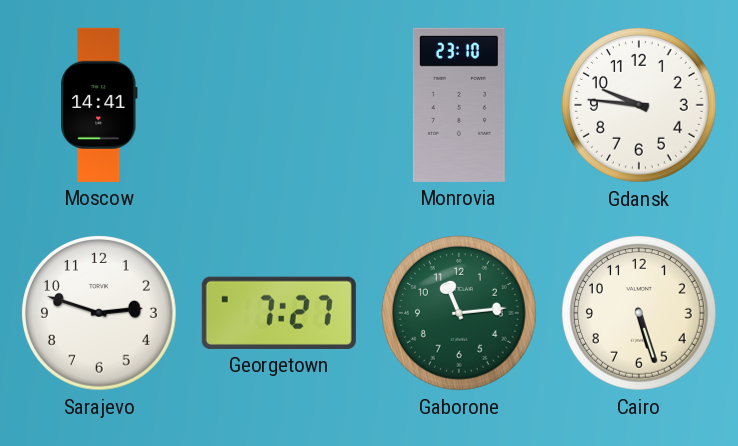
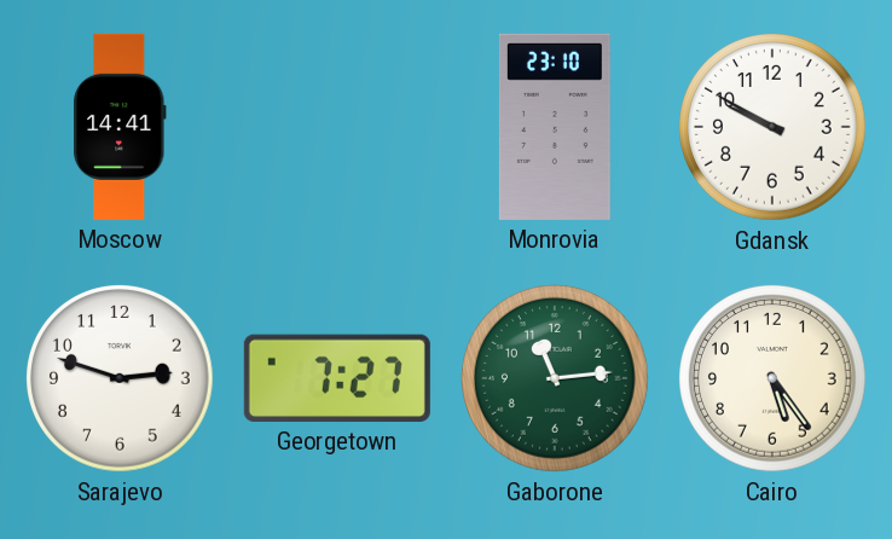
Gdansk: 9:46 -> 9:50
Cairo: 5:27 -> 5:24
